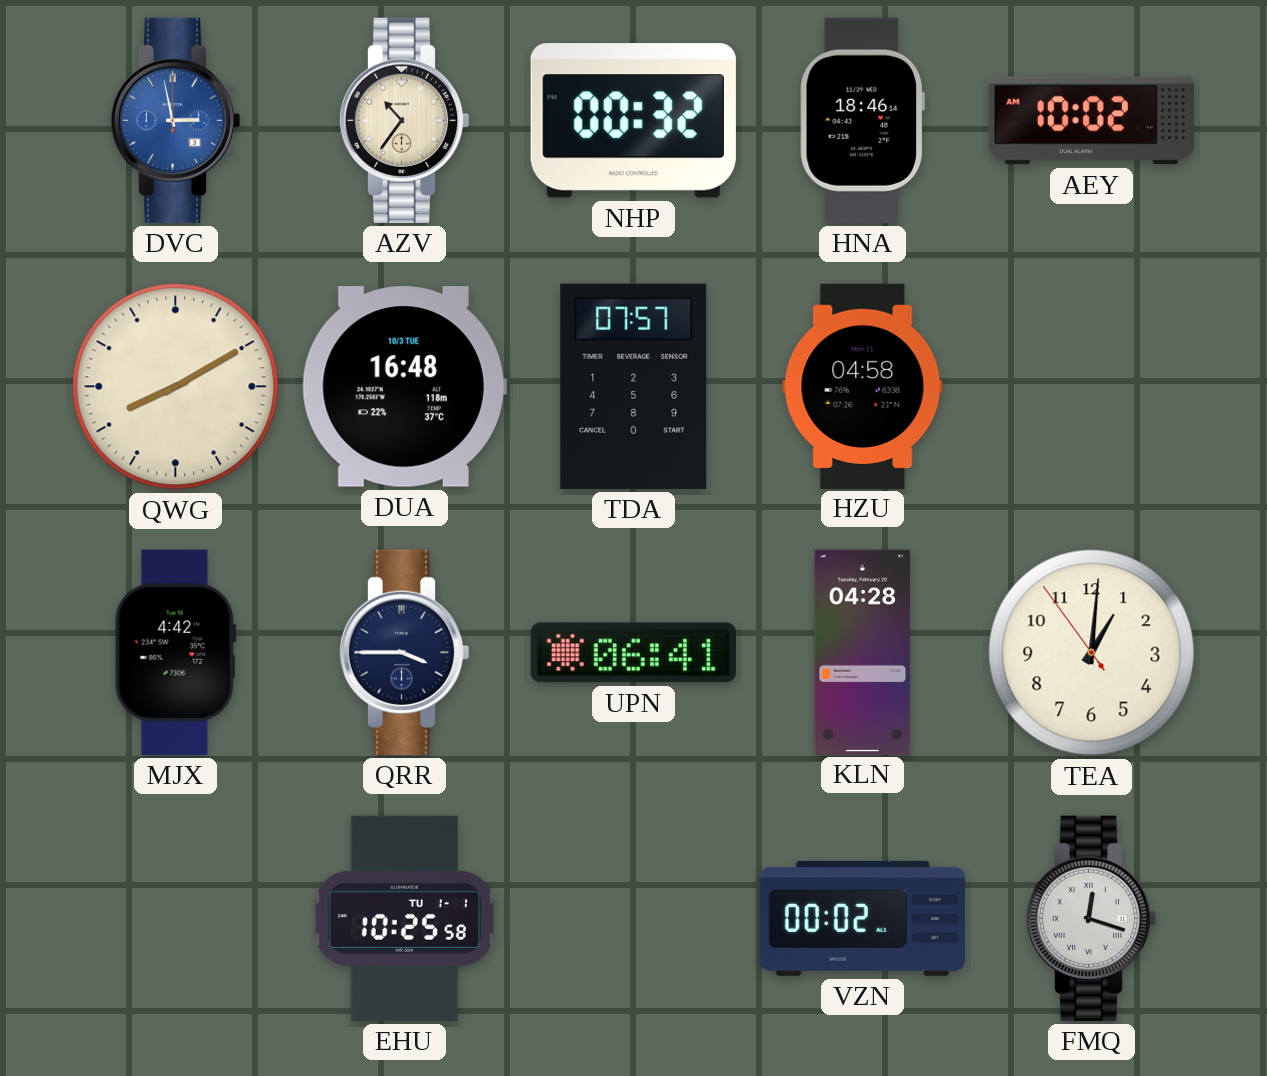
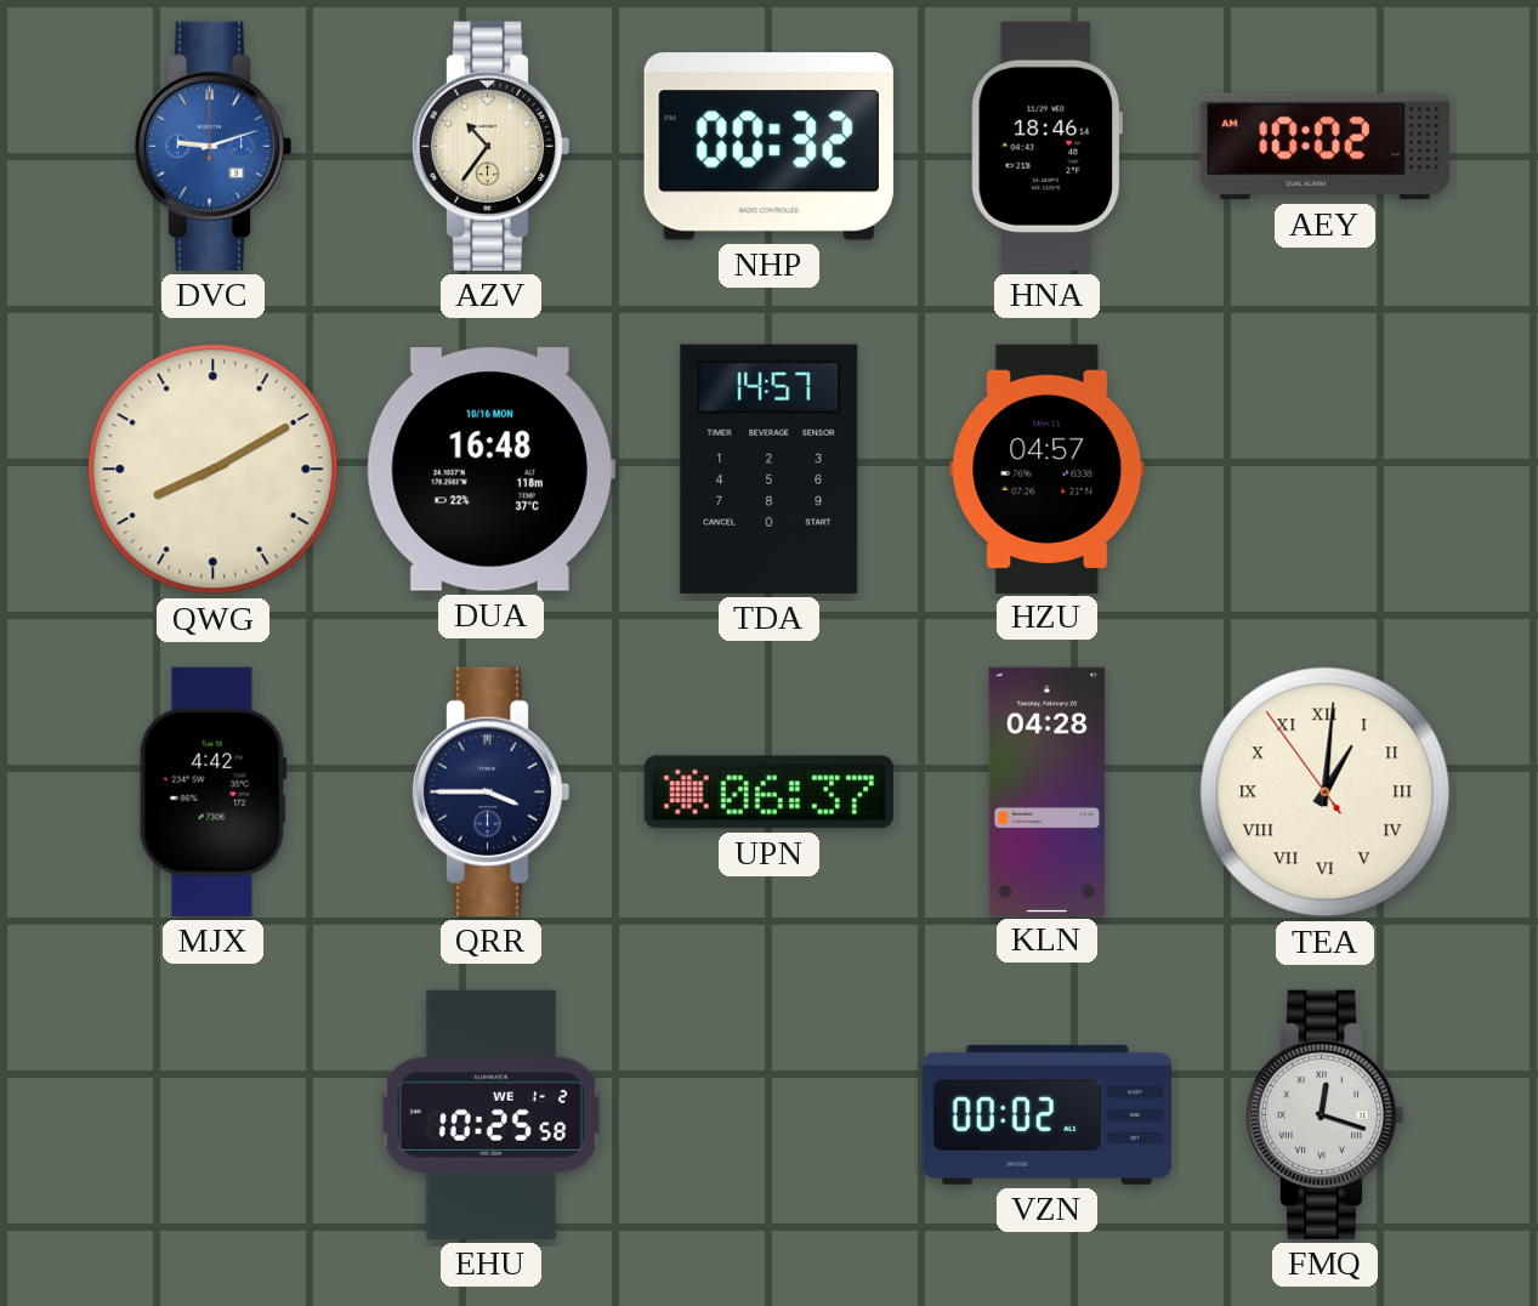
DVC: 2:58 -> 9:12
DUA date: 10/3 TUE -> 10/16 MON
TDA: 07:57 -> 14:57
HZU: 04:58 -> 04:57
UPN: 06:41 -> 06:37
TEA numerals: Arabic -> Roman
EHU date: TU 1-1 -> WE 1-2
